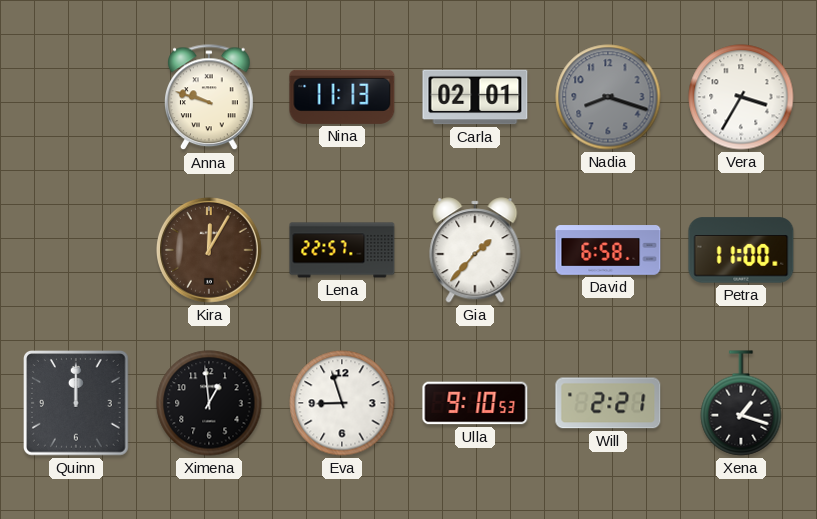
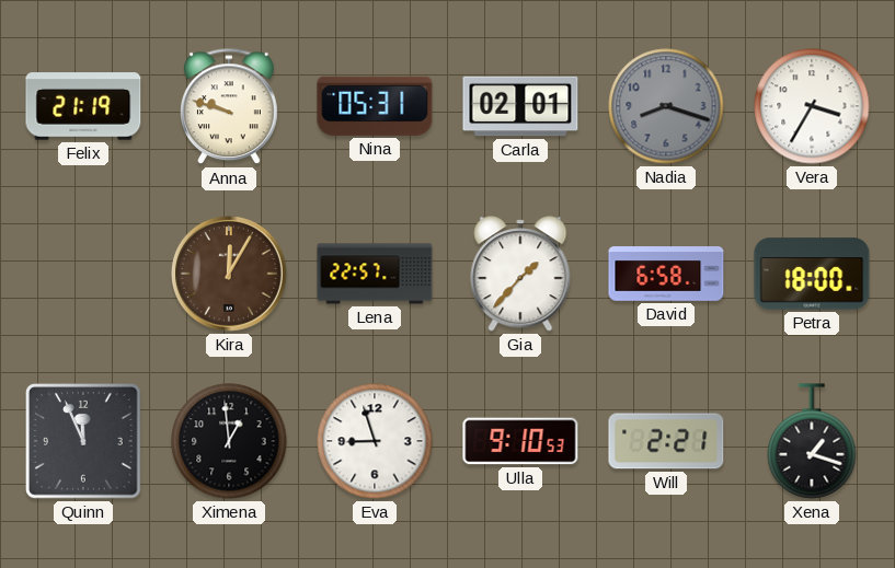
Felix: none -> 21:19
Nina: 11:13 -> 05:31
Petra: 11:00 -> 18:00
Quinn: 12:00 -> 11:56
